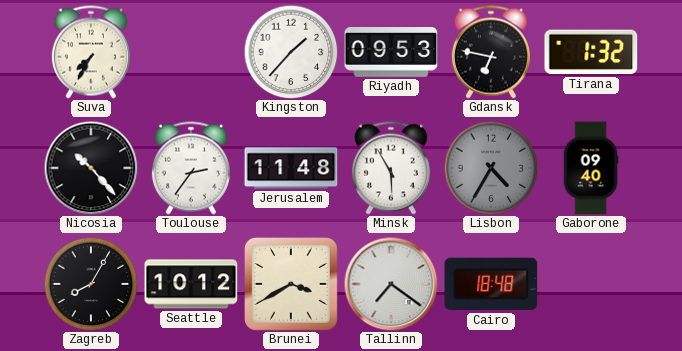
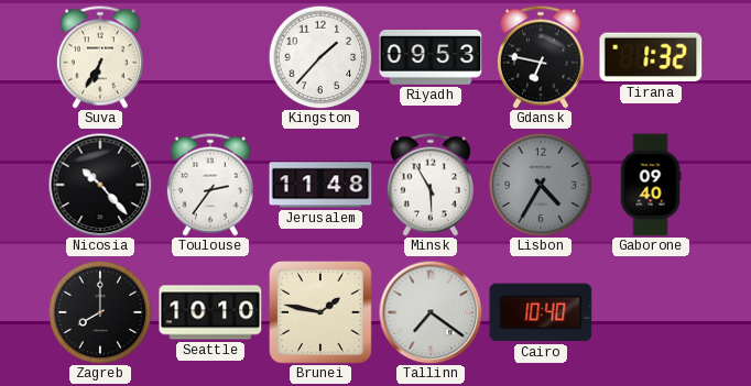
Suva: 7:35 -> 6:35
Zagreb: 8:05 -> 8:00
Seattle: 10:12 -> 10:10
Brunei: 3:40 -> 1:47
Cairo: 18:48 -> 10:40
